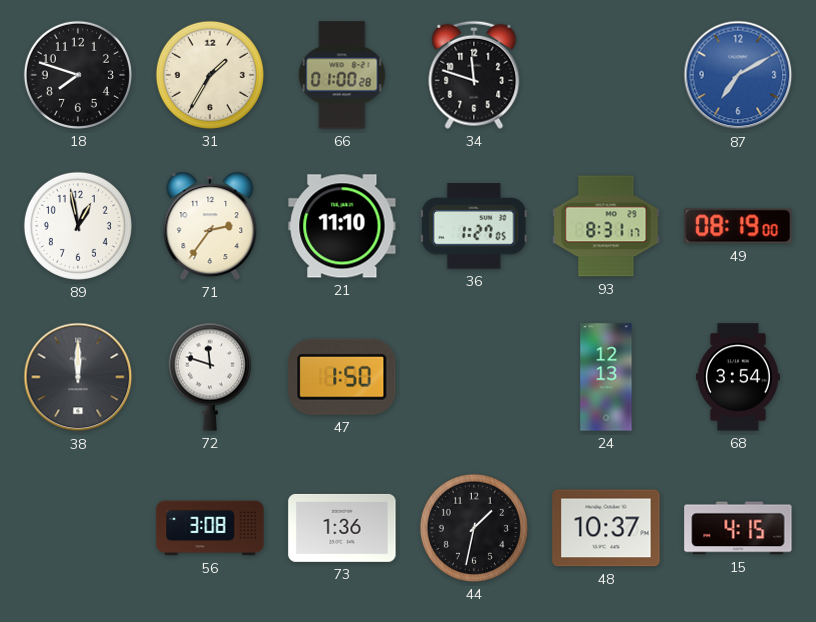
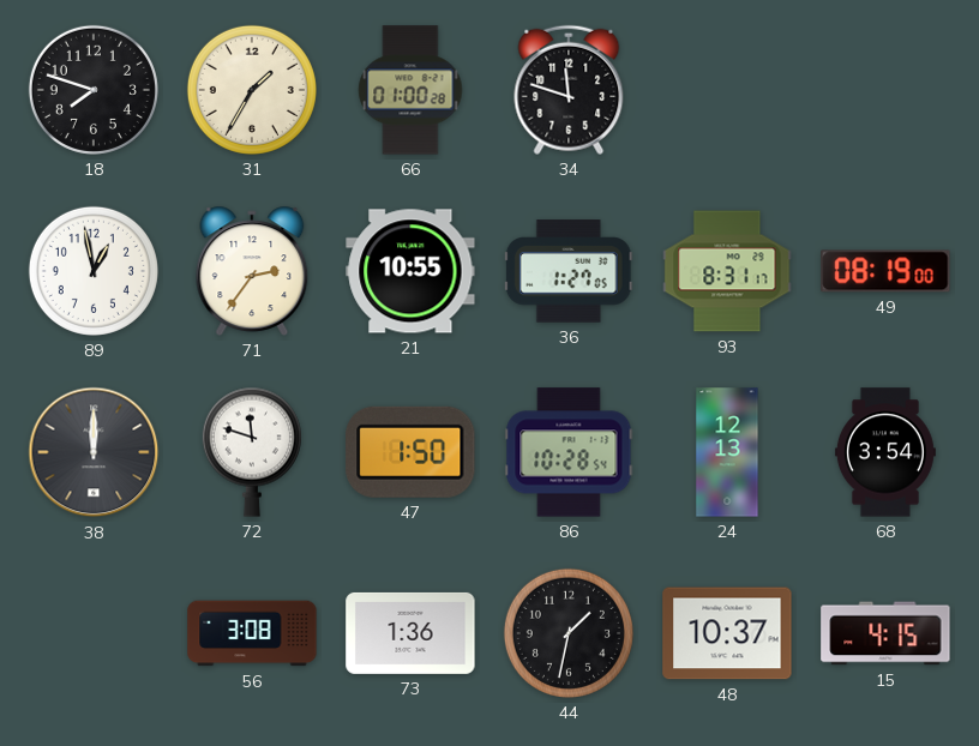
87: 7:10 -> none
21: 11:10 -> 10:55
86: none -> 10:28
